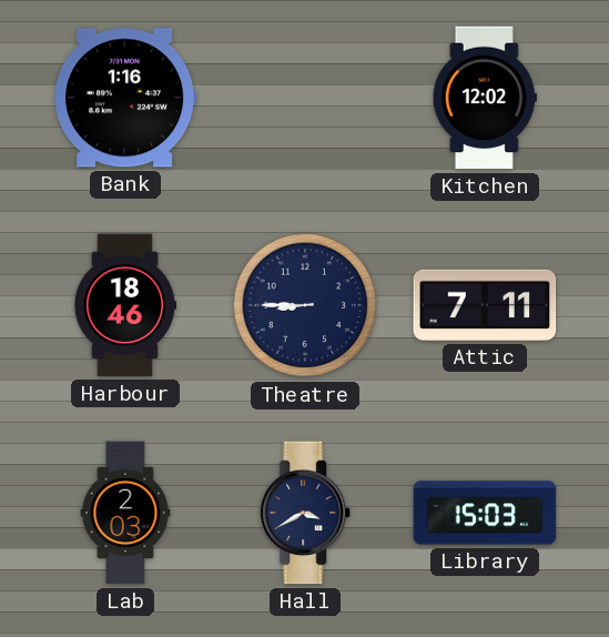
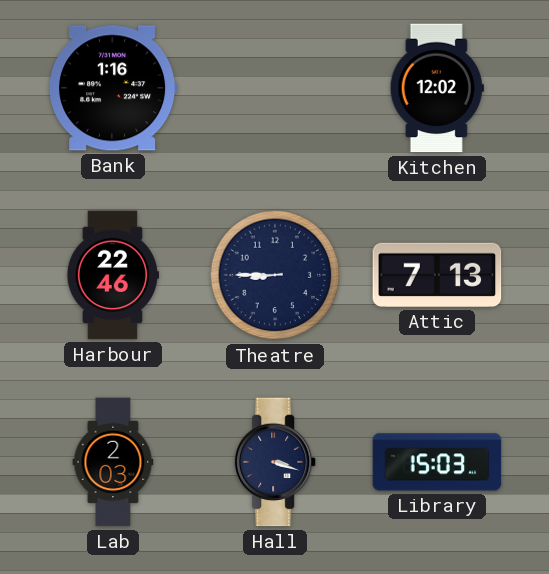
Harbour: 18:46 -> 22:46
Attic: 7:11 -> 7:13
Hall: 3:40 -> 3:18
